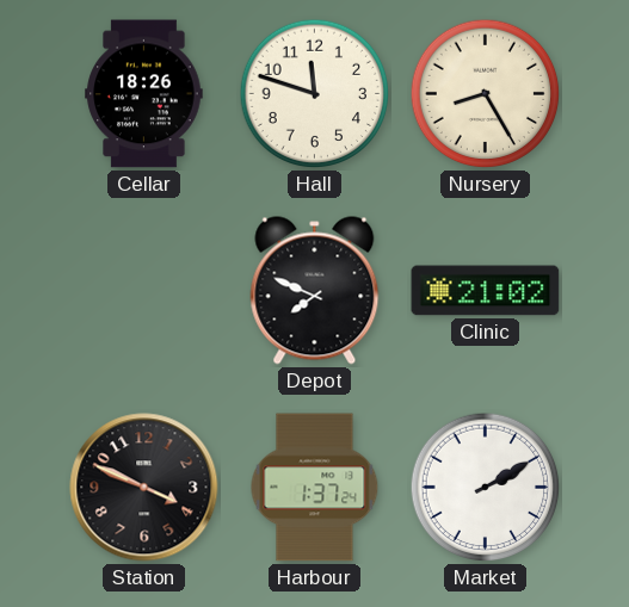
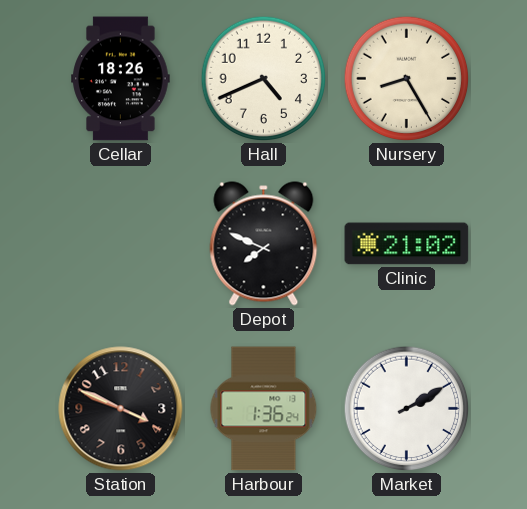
Hall: 11:48 -> 4:41
Harbour: 1:37 -> 1:36
